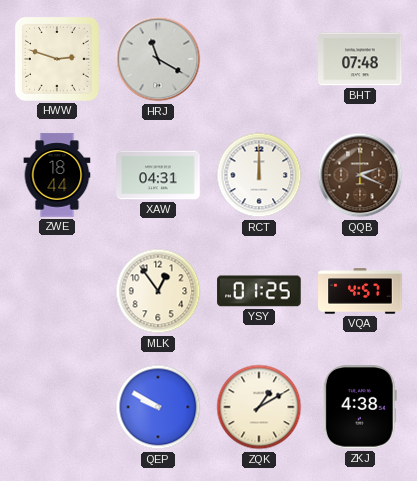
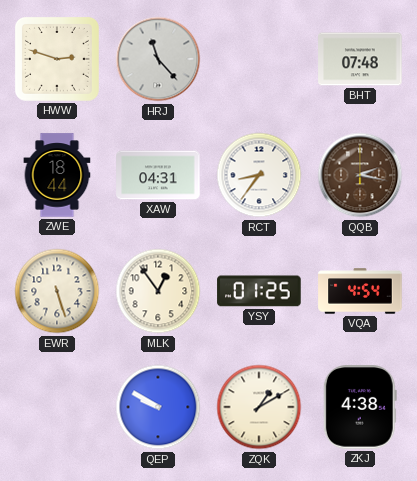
HRJ: 11:20 -> 11:23
RCT: 12:00 -> 8:36
QQB: 2:19 -> 2:17
EWR: none -> 5:27
VQA: 4:57 -> 4:54
